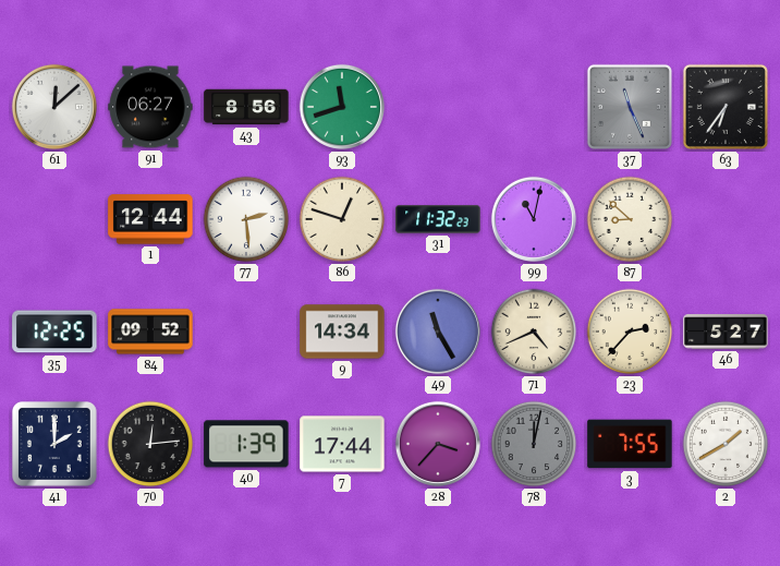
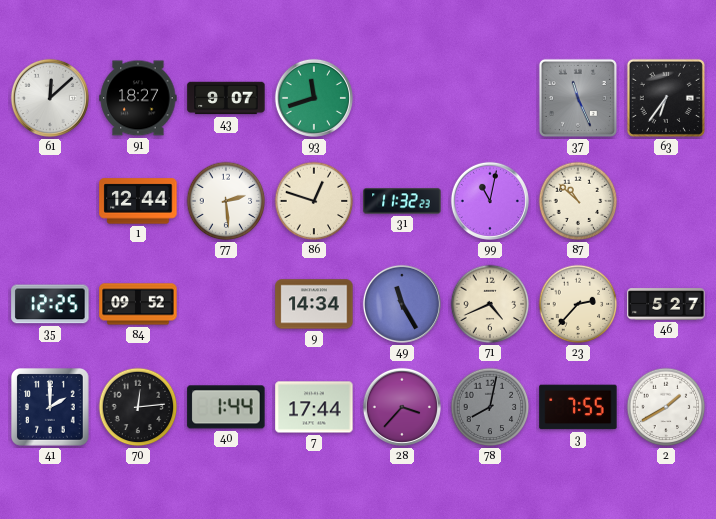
91: 06:27 -> 18:27
43: 8:56 -> 9:07
87: 8:52 -> 10:52
40: 1:39 -> 1:44
78: 12:02 -> 8:02
